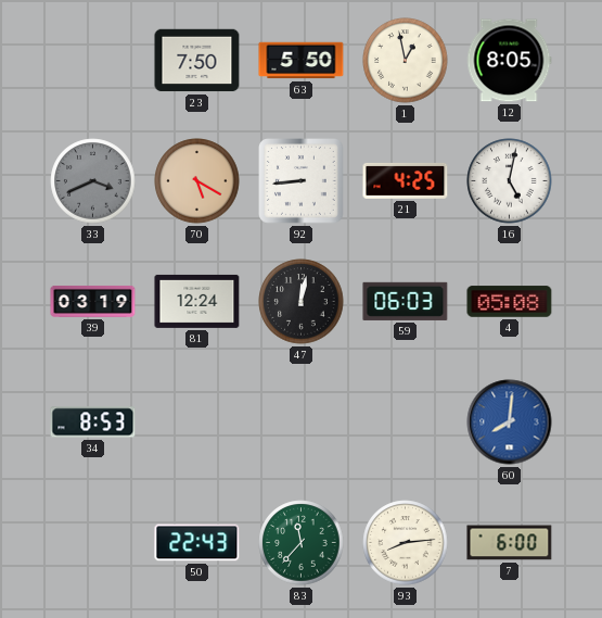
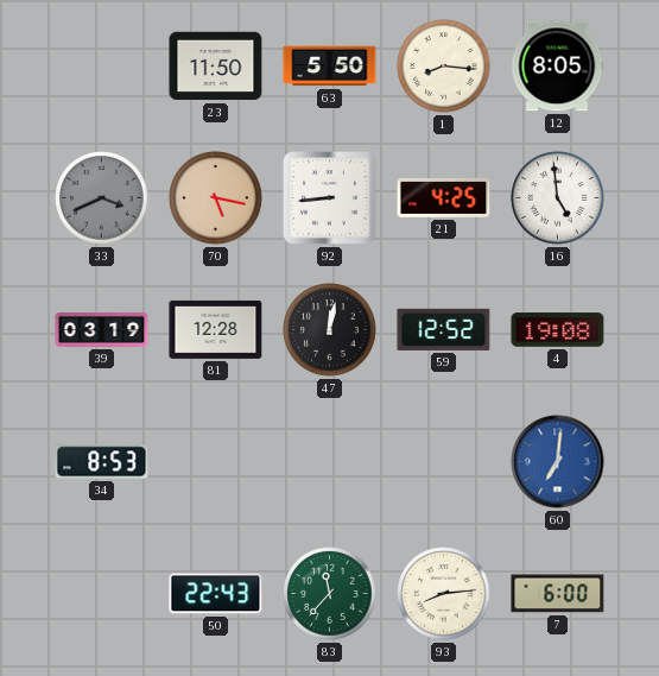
23: 7:50 -> 11:50
1: 12:58 -> 8:16
70: 5:20 -> 5:17
16: 5:02 -> 4:59
81: 12:24 -> 12:28
59: 06:03 -> 12:52
4: 05:08 -> 19:08
60: 8:01 -> 7:01
